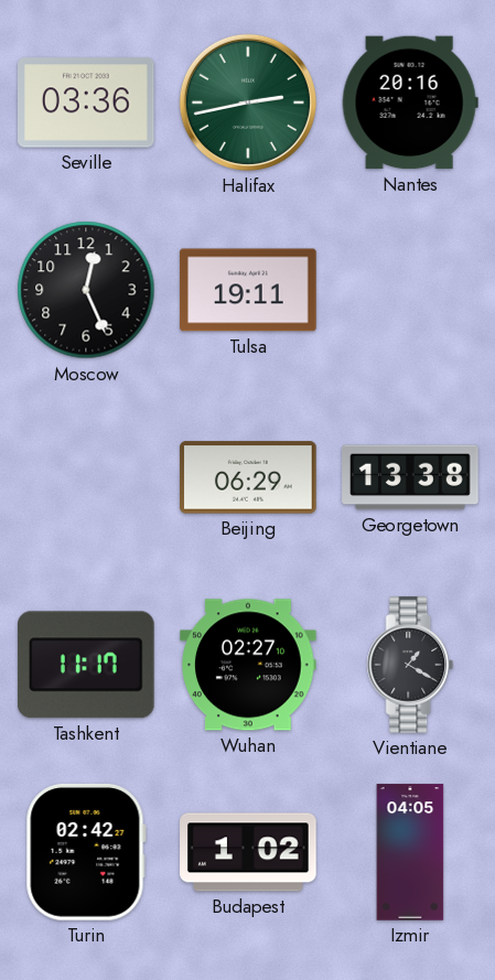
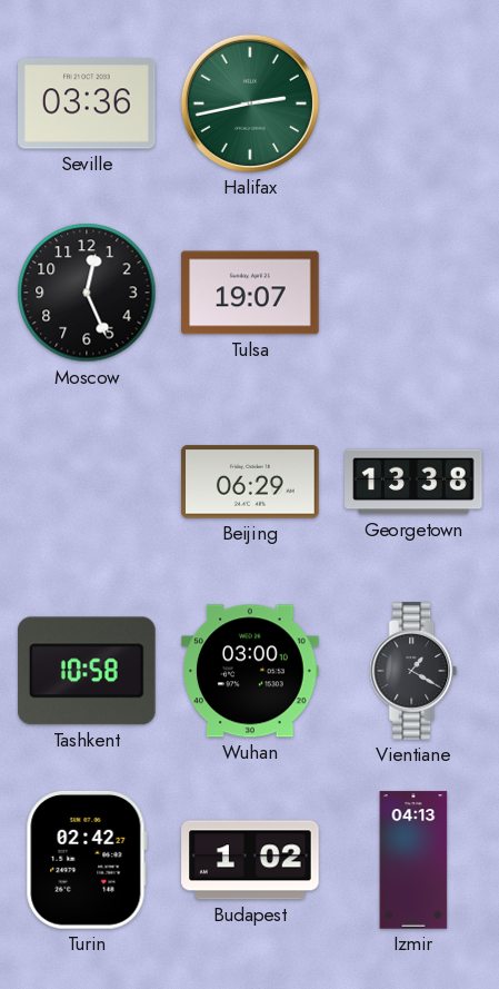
Nantes: 20:16 -> none
Tulsa: 19:11 -> 19:07
Tashkent: 11:17 -> 10:58
Wuhan: 02:27 -> 03:00
Izmir: 04:05 -> 04:13
